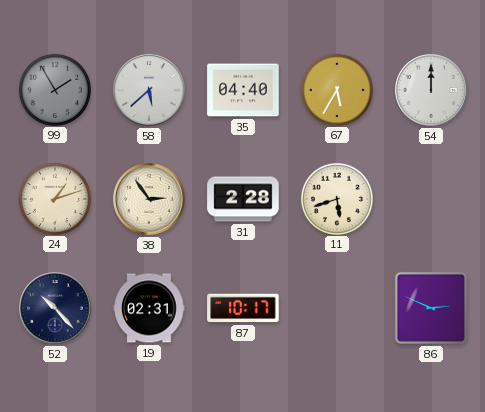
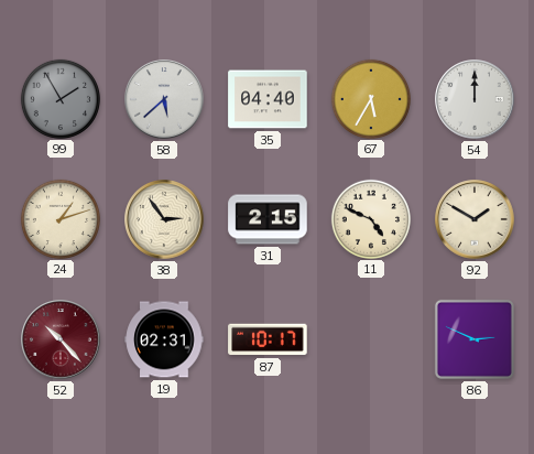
31: 2:28 -> 2:15
11: 5:42 -> 4:49
92: none -> 1:50
52 dial: navy -> burgundy
